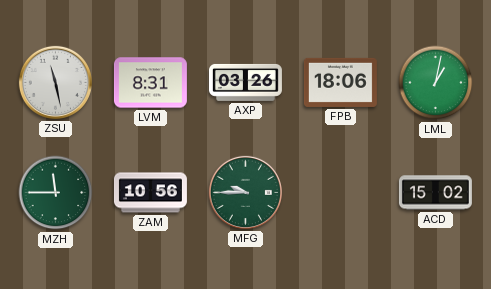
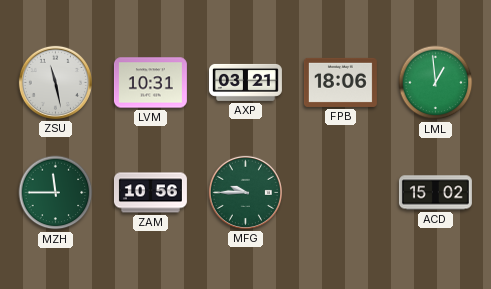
LVM: 8:31 -> 10:31
AXP: 03:26 -> 03:21
LML: 1:02 -> 12:59
